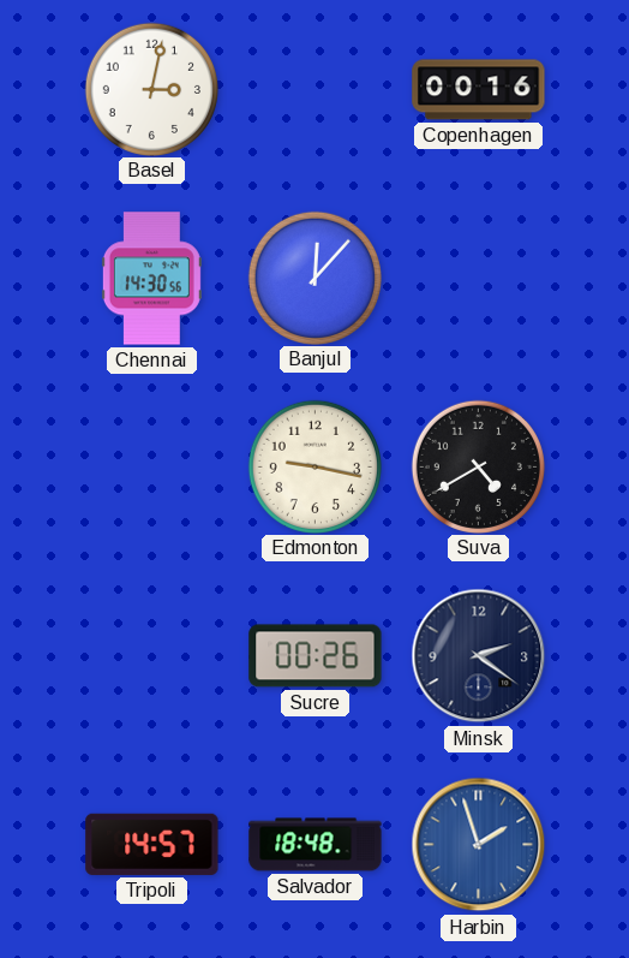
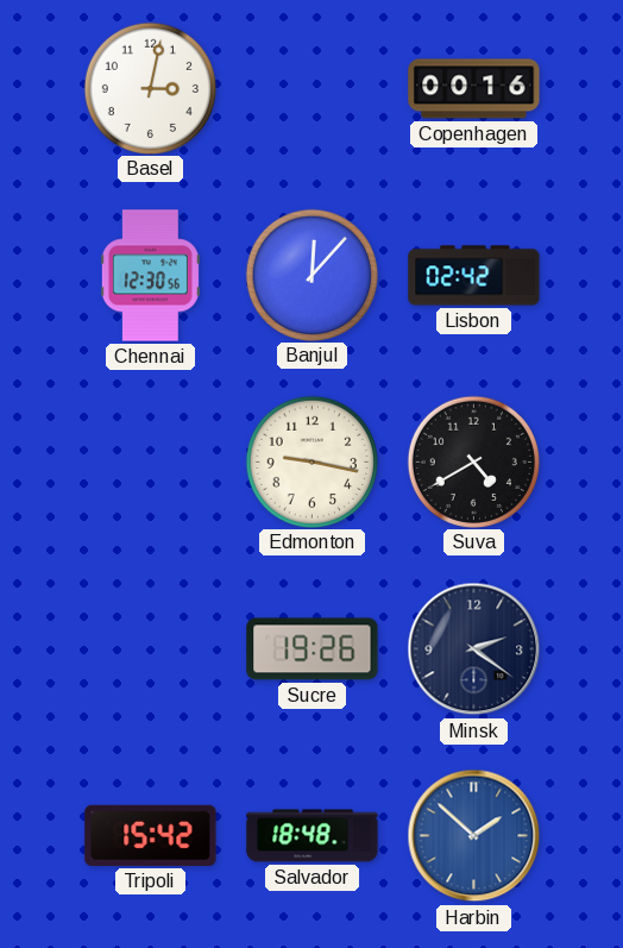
Chennai: 14:30 -> 12:30
Lisbon: none -> 02:42
Sucre: 00:26 -> 19:26
Tripoli: 14:57 -> 15:42
Harbin: 1:57 -> 1:52
